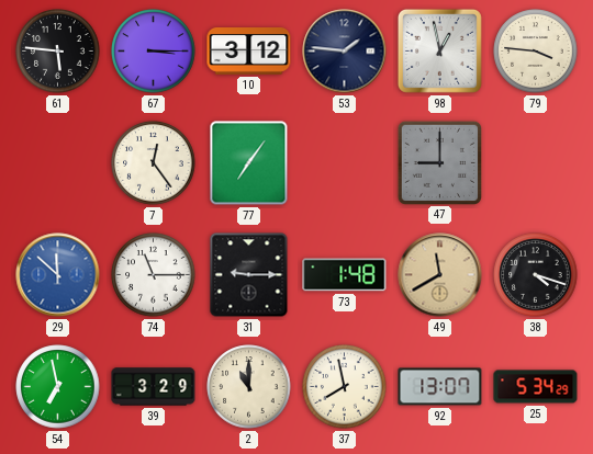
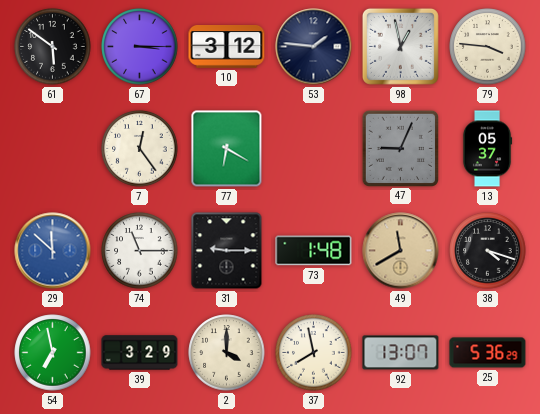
61: 5:46 -> 5:51
77: 7:06 -> 6:20
47: 9:00 -> 9:04
13: none -> 05:37
2: 11:00 -> 4:00
25: 5:34 -> 5:36
